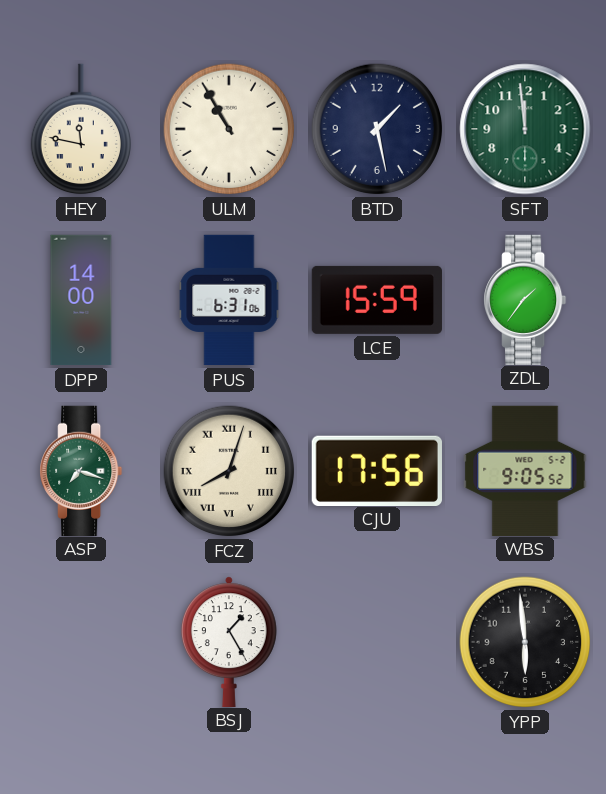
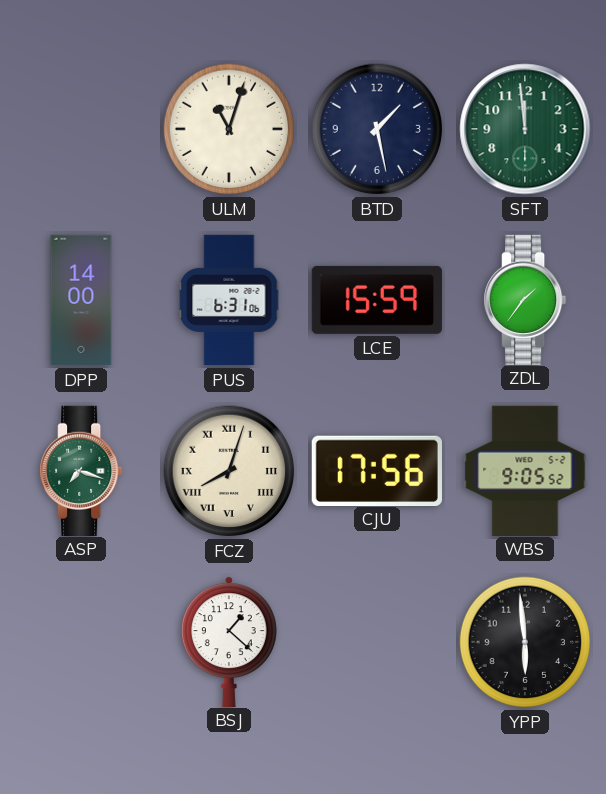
HEY: 11:47 -> none
ULM: 10:55 -> 11:03
BSJ: 1:25 -> 1:22
